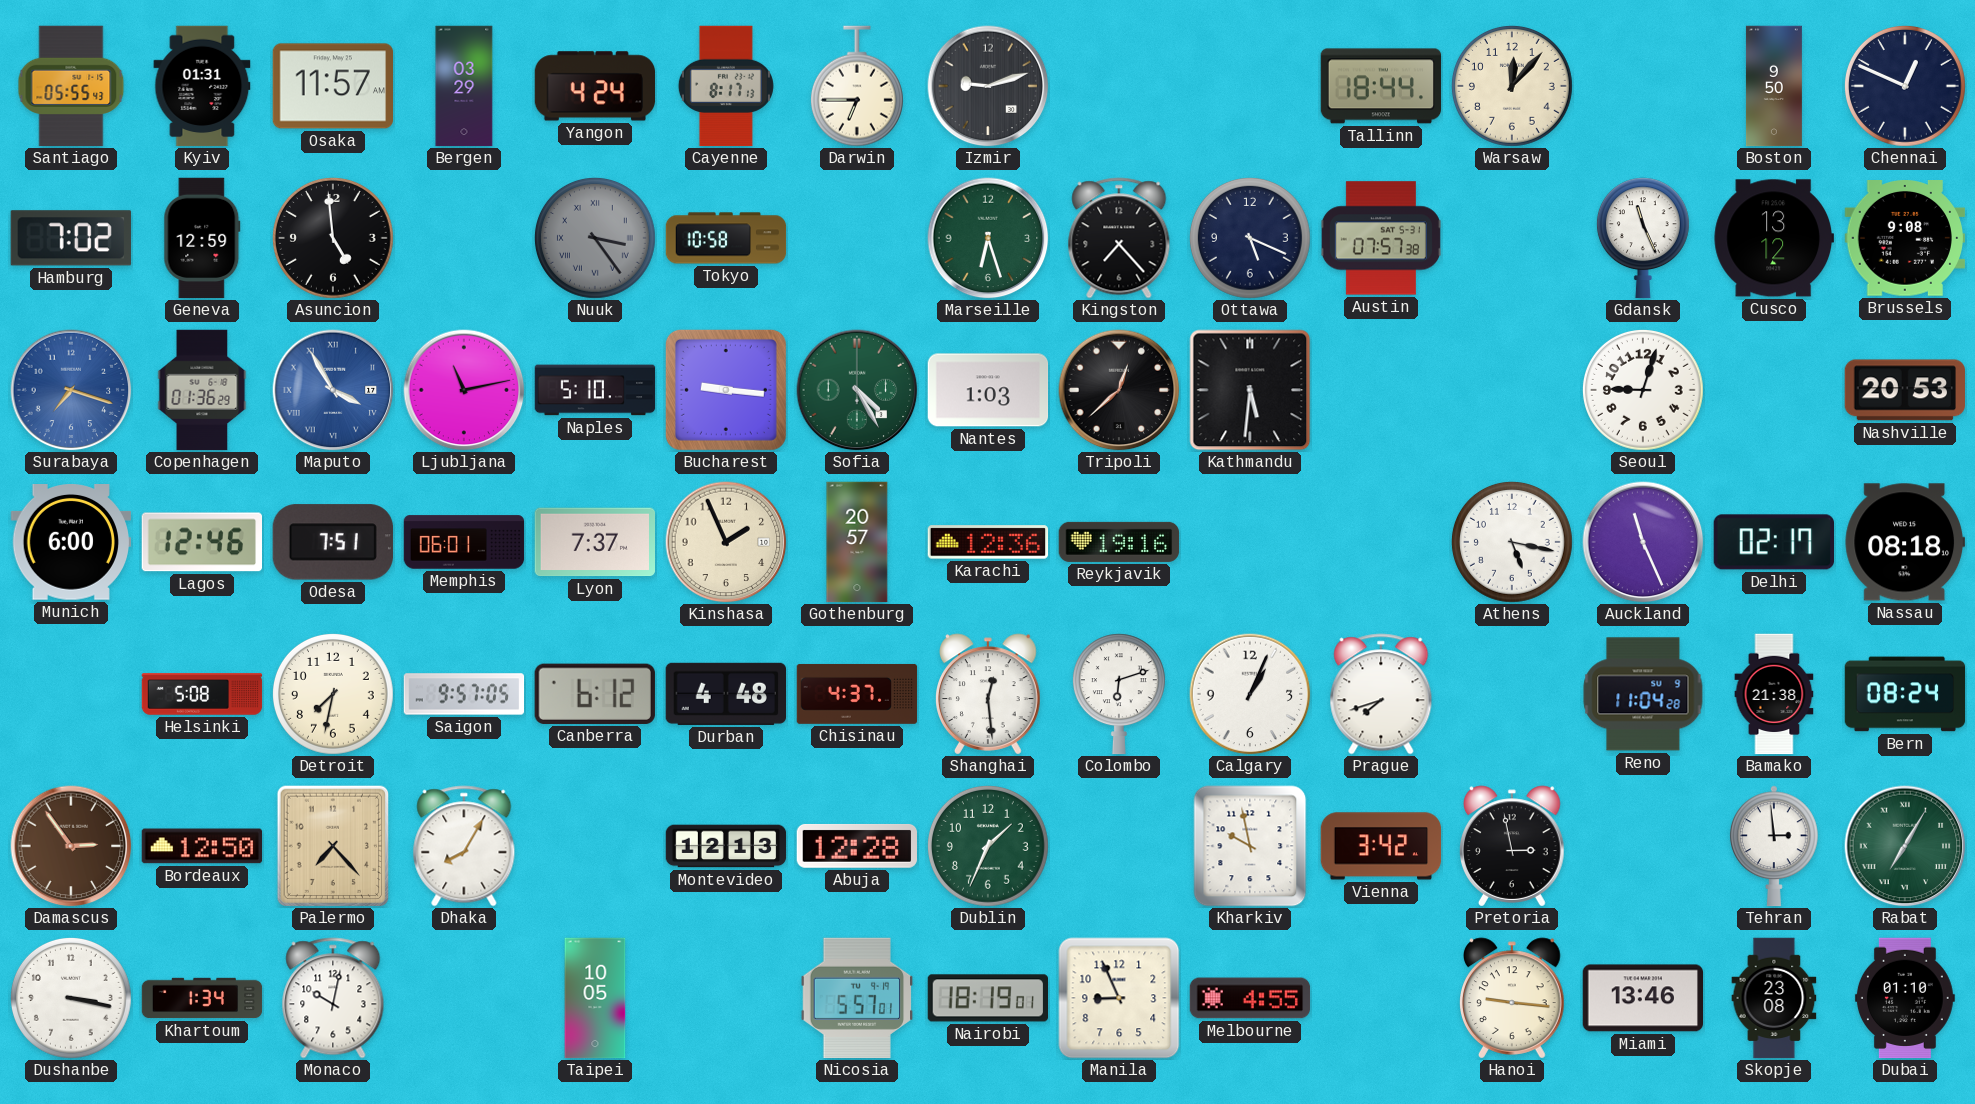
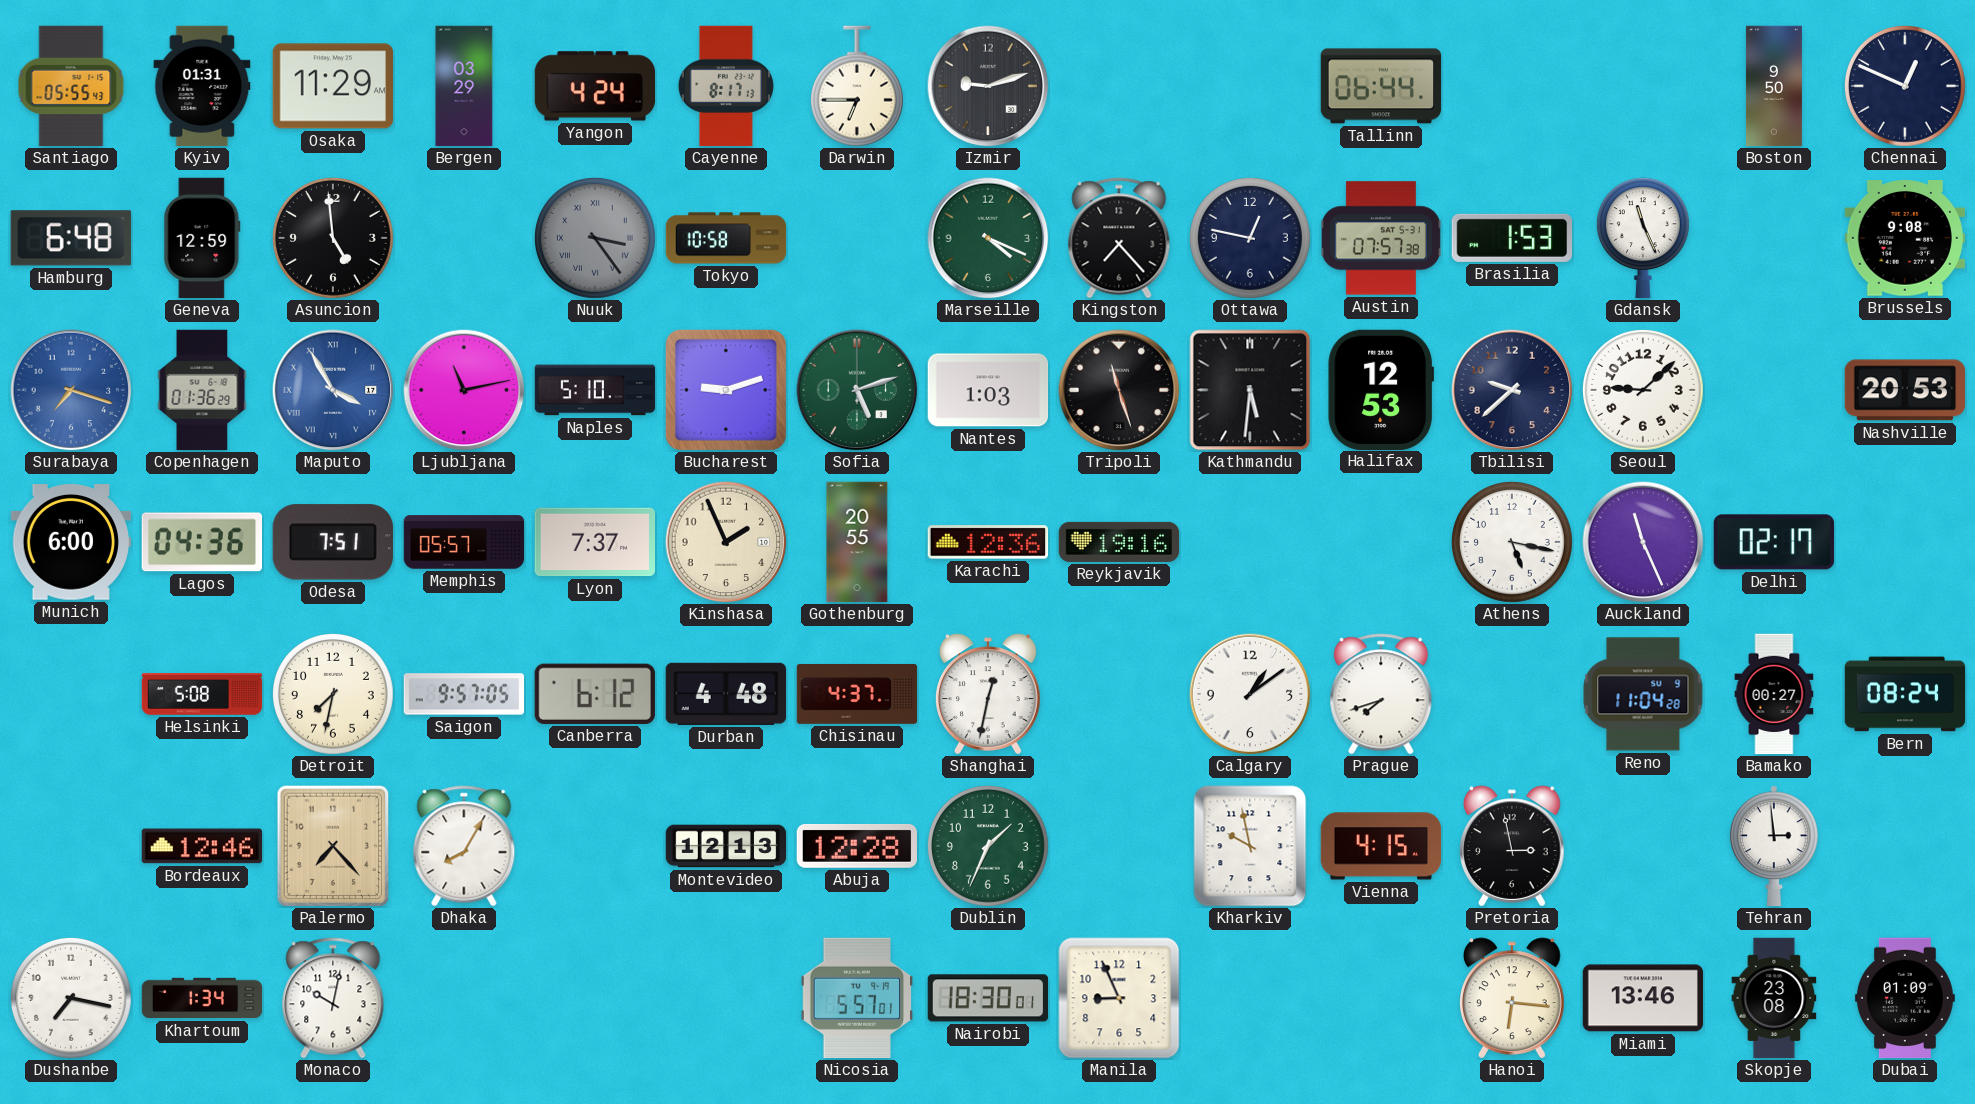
Osaka: 11:57 -> 11:29
Tallinn: 18:44 -> 06:44
Warsaw: 12:07 -> none
Hamburg: 7:02 -> 6:48
Marseille: 6:27 -> 4:19
Ottawa: 5:19 -> 12:47
Brasilia: none -> 1:53
Cusco: 13:12 -> none
Bucharest: 9:16 -> 9:12
Sofia: 4:25 -> 5:12
Tripoli: 12:38 -> 11:27
Halifax: none -> 12:53
Tbilisi: none -> 9:38
Seoul: 9:03 -> 9:08
Lagos: 12:46 -> 04:36
Memphis: 06:01 -> 05:57
Gothenburg: 20:57 -> 20:55
Nassau: 08:18 -> none
Shanghai: 12:29 -> 12:32
Colombo: 6:12 -> none
Calgary: 1:04 -> 1:09
Bamako: 21:38 -> 00:27
Damascus: 2:54 -> none
Bordeaux: 12:50 -> 12:46
Vienna: 3:42 -> 4:15
Rabat: 7:05 -> none
Dushanbe: 3:17 -> 7:17
Taipei: 10:05 -> none
Nairobi: 18:19 -> 18:30
Melbourne: 4:55 -> none
Hanoi: 9:16 -> 6:16
Dubai: 01:10 -> 01:09
